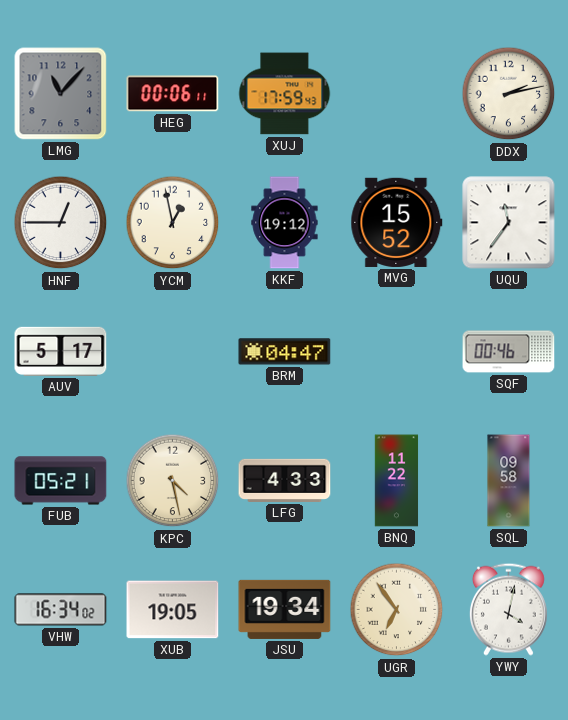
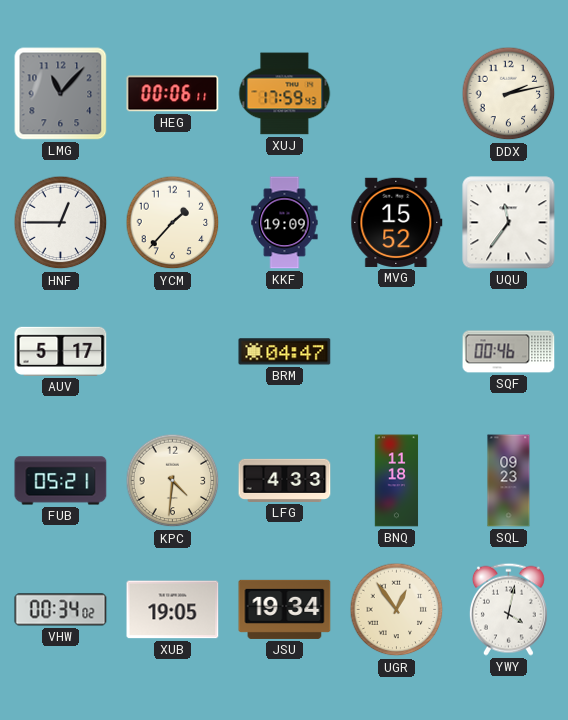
YCM: 12:58 -> 1:37
KKF: 19:12 -> 19:09
KPC: 4:28 -> 4:31
BNQ: 11:22 -> 11:18
SQL: 09:58 -> 09:23
VHW: 16:34 -> 00:34
UGR: 6:54 -> 12:54
